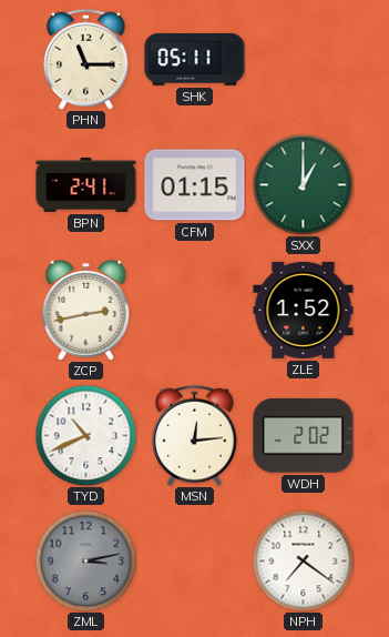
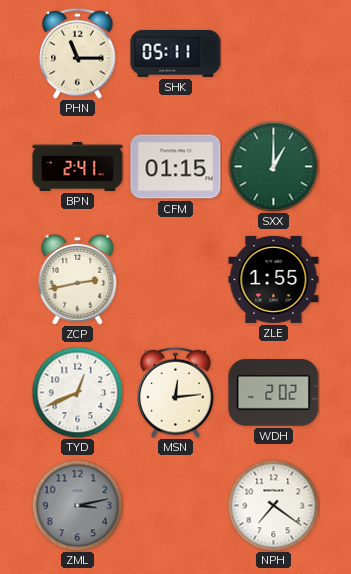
ZLE: 1:52 -> 1:55
TYD: 10:41 -> 12:41
